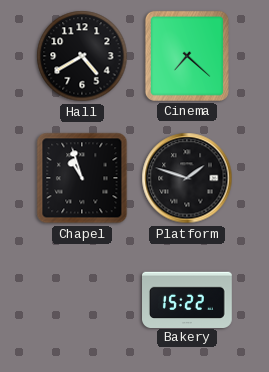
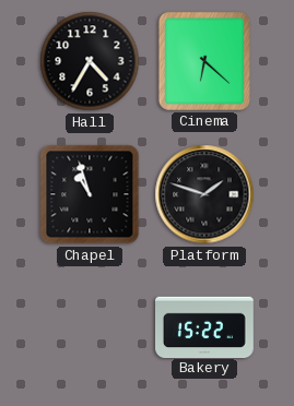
Hall: 4:40 -> 4:35
Cinema: 7:22 -> 6:22
